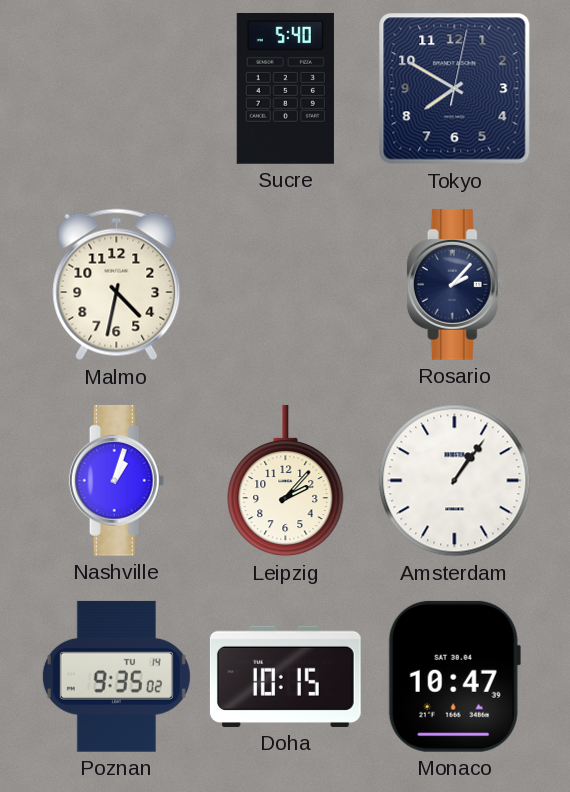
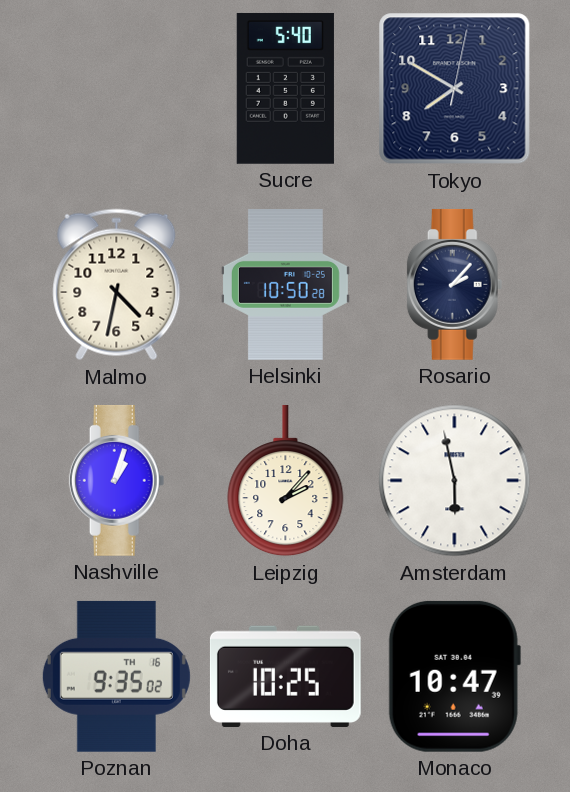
Helsinki: none -> 10:50
Amsterdam: 1:06 -> 5:58
Poznan date: TU 14 -> TH 16
Doha: 10:15 -> 10:25
